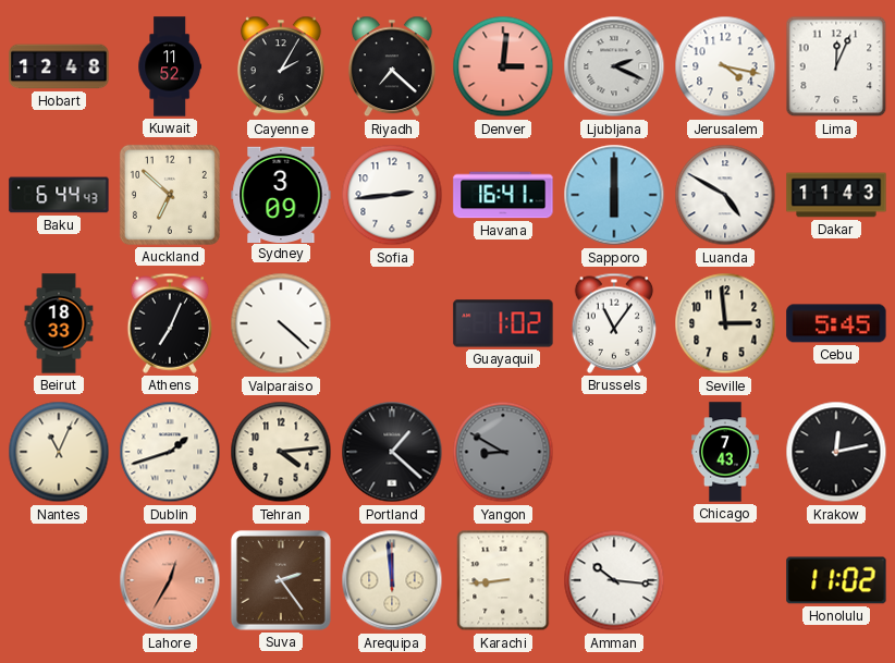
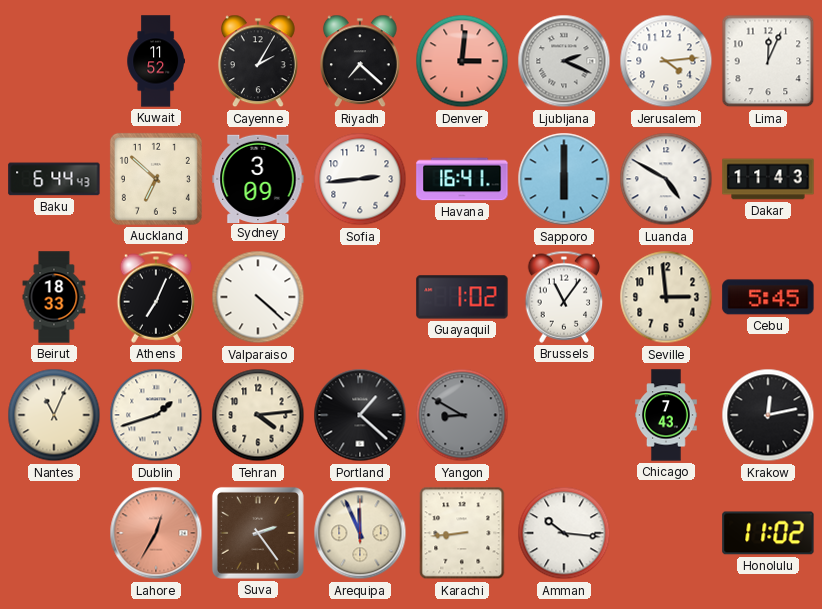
Hobart: 12:48 -> none
Jerusalem: 4:17 -> 4:14
Arequipa: 11:59 -> 11:56
